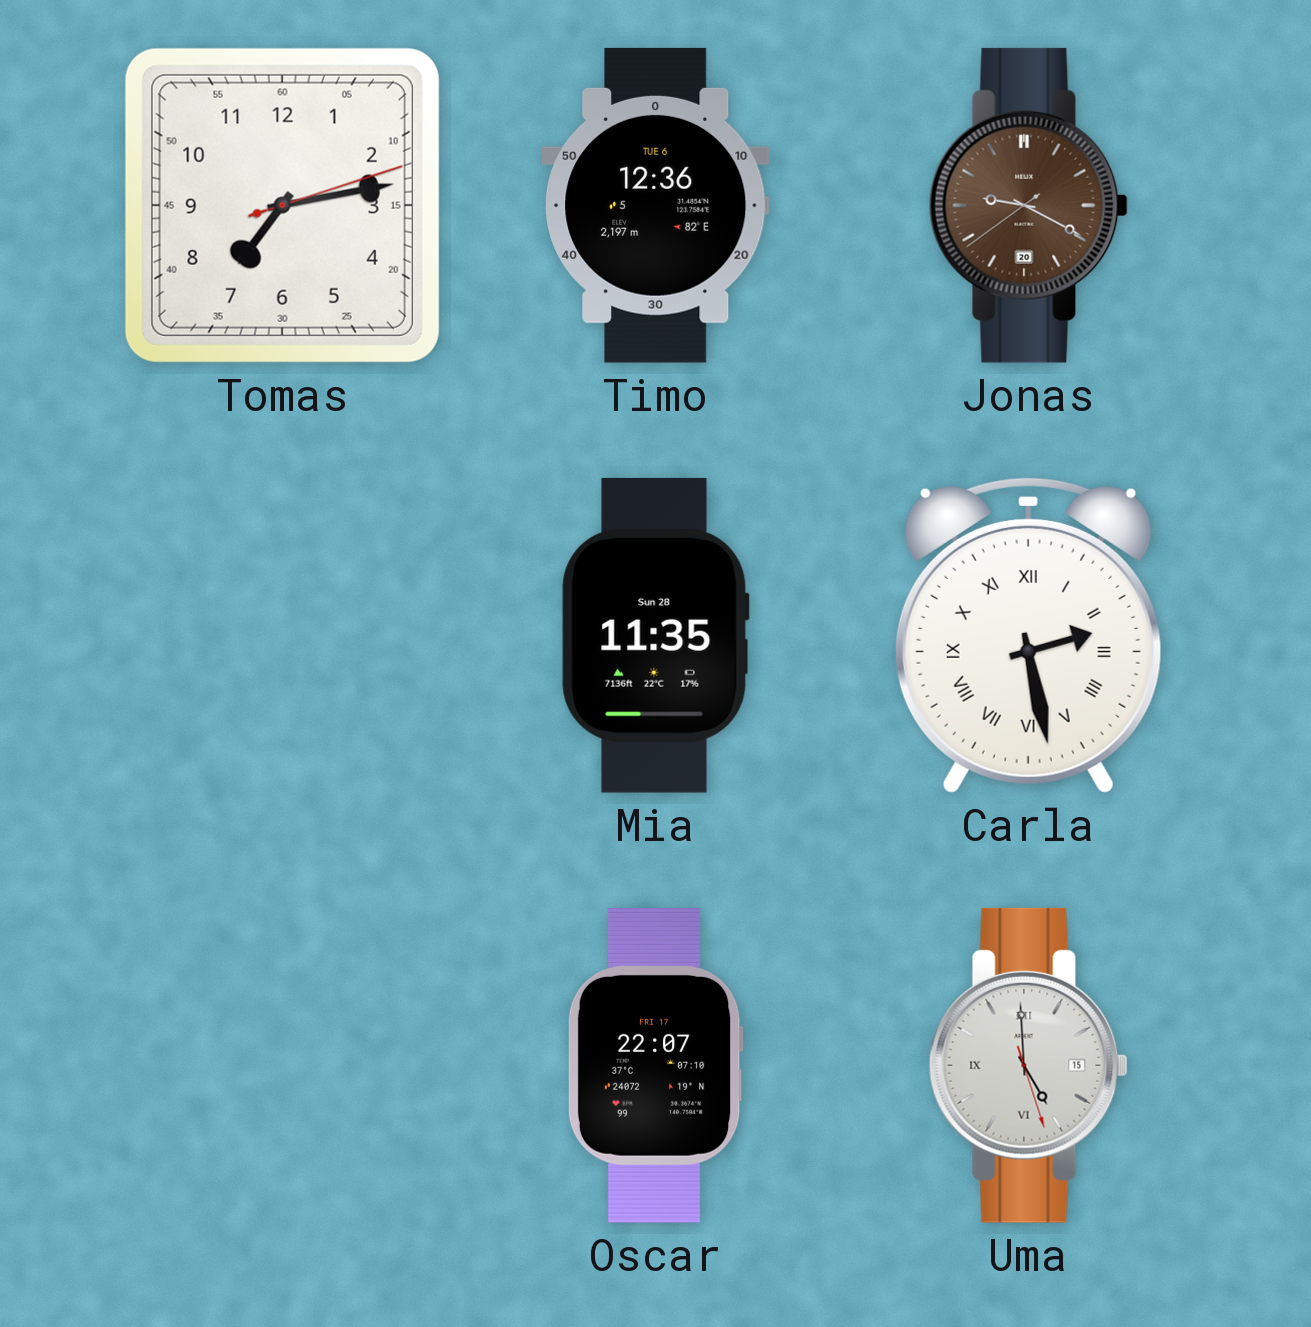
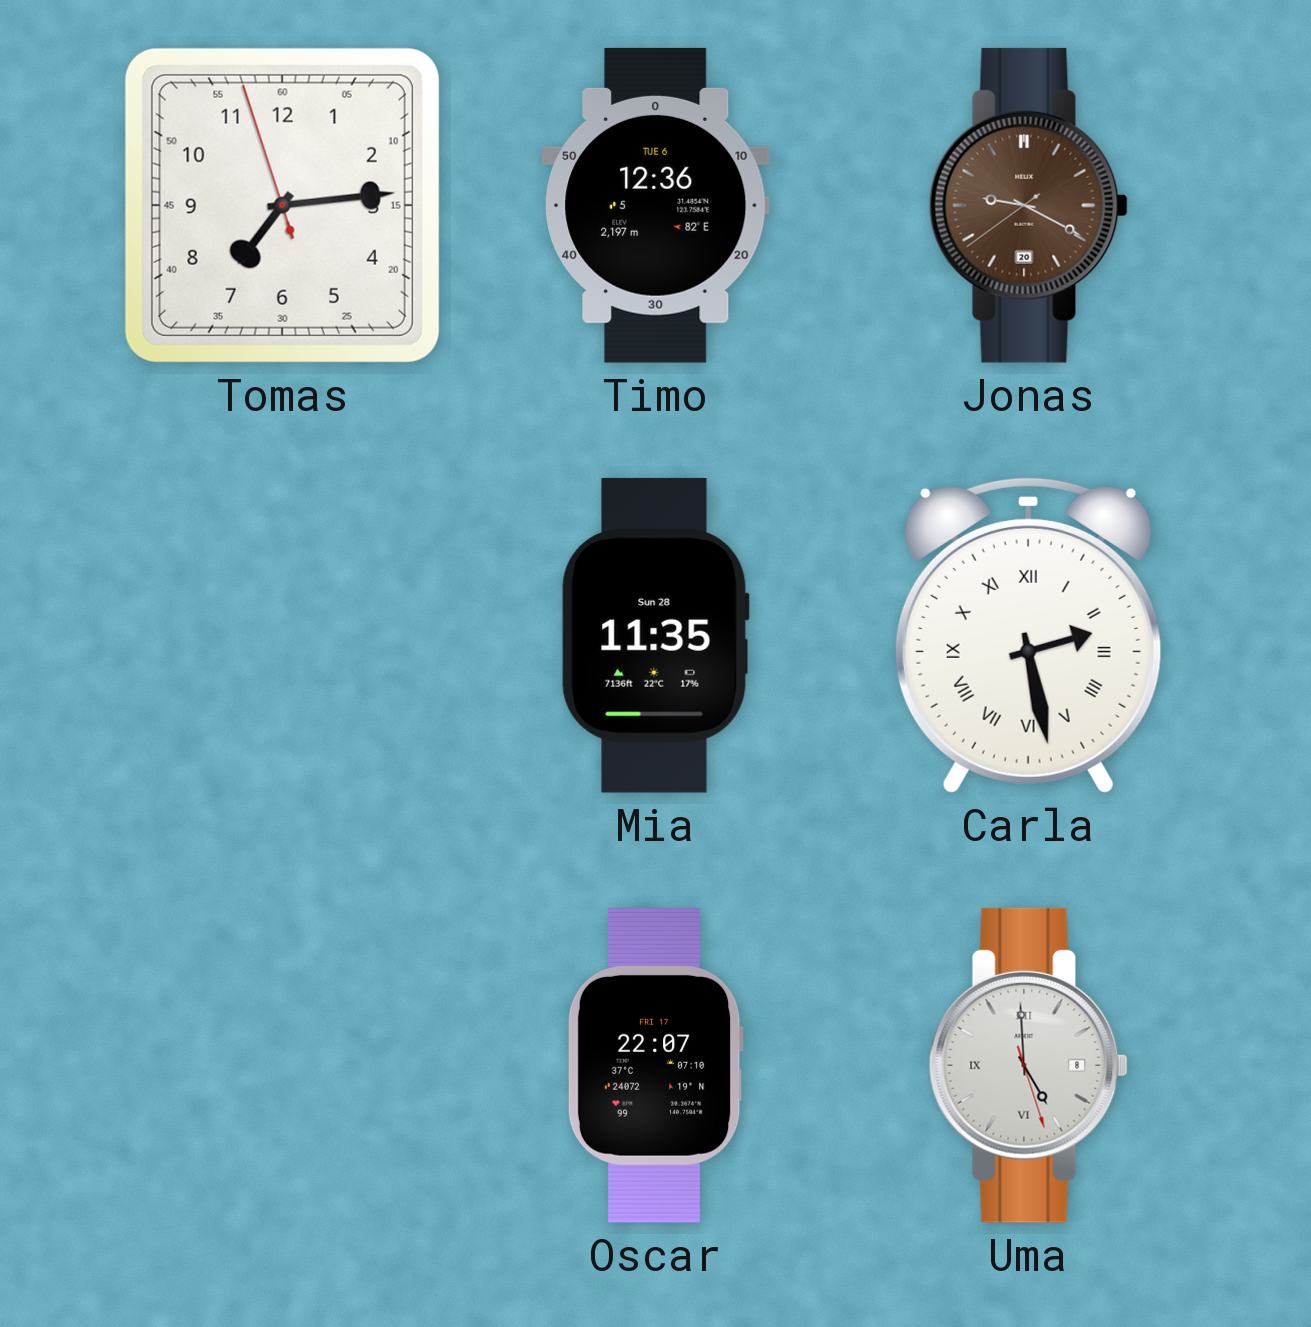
Tomas: 7:13:12 -> 7:13:57
Uma date: 15 -> 8
